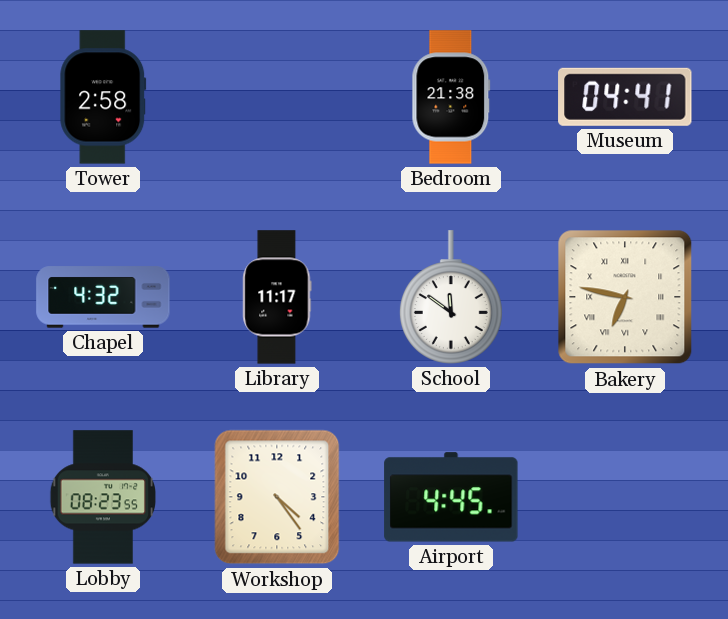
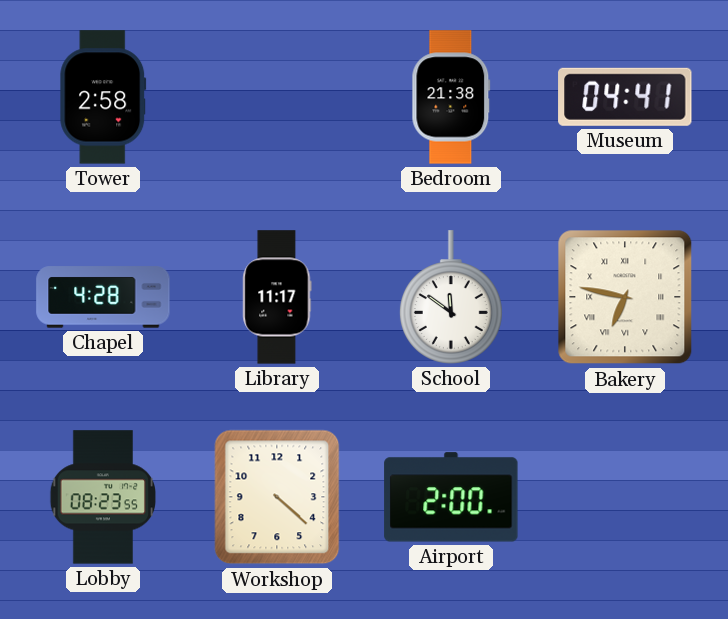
Chapel: 4:32 -> 4:28
Workshop: 4:24 -> 4:22
Airport: 4:45 -> 2:00
